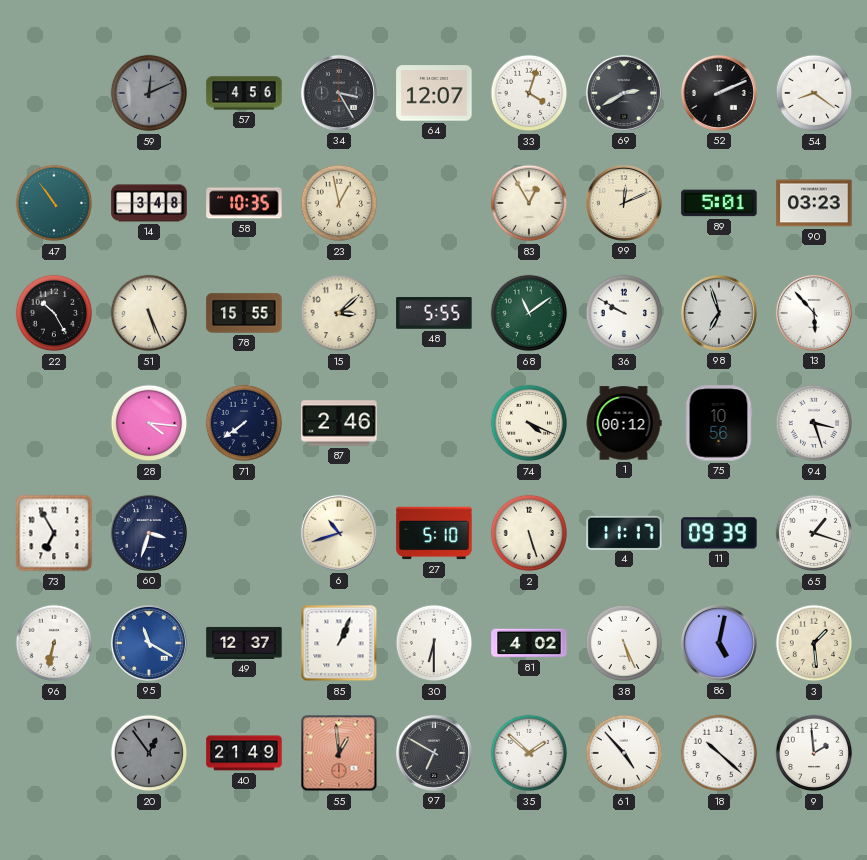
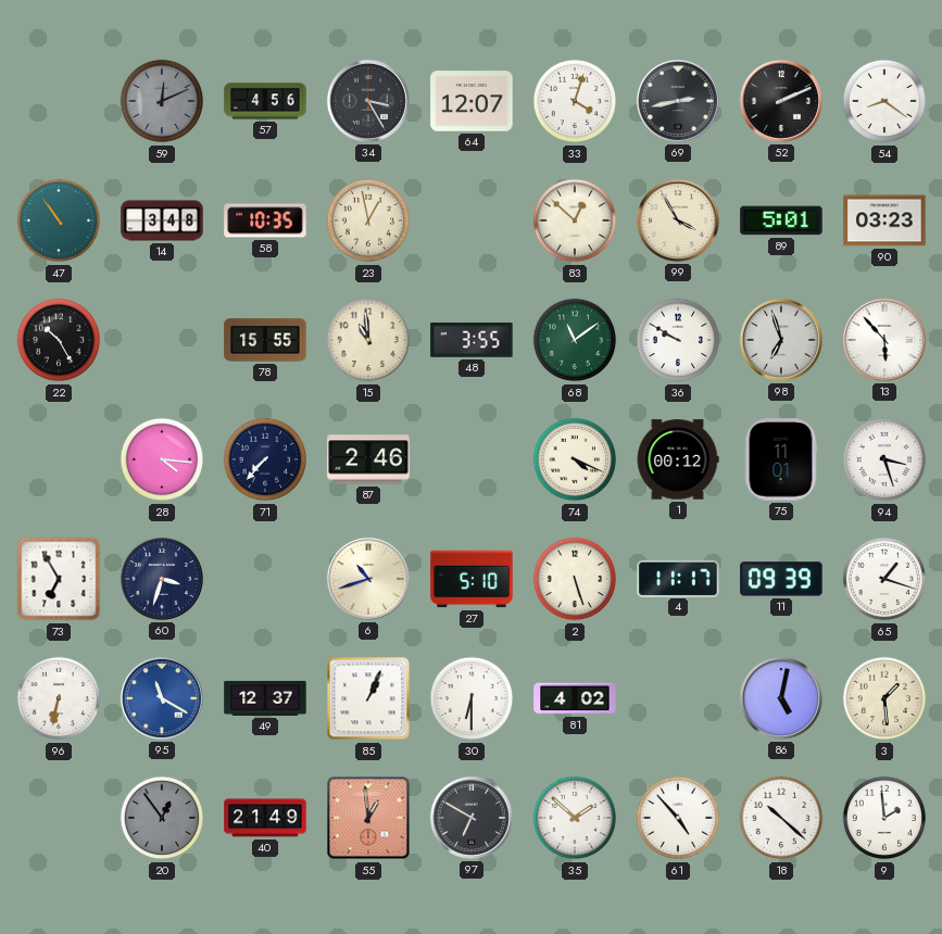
69: 2:40 -> 2:43
83: 12:55 -> 12:52
99: 12:11 -> 3:55
51: 5:26 -> none
15: 3:08 -> 10:59
48: 5:55 -> 3:55
71: 7:39 -> 7:37
75: 10:56 -> 11:01
38: 5:26 -> none
